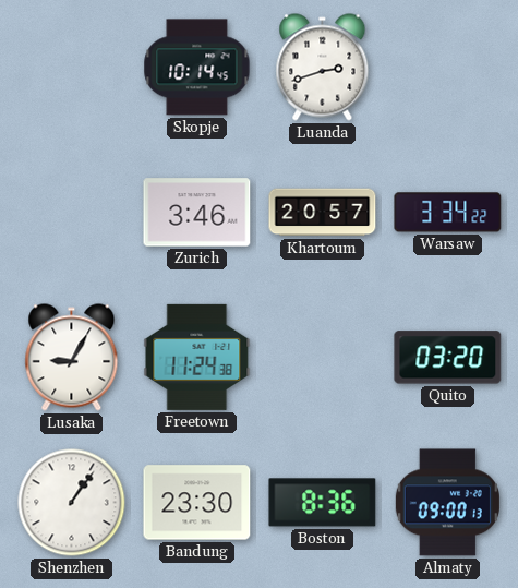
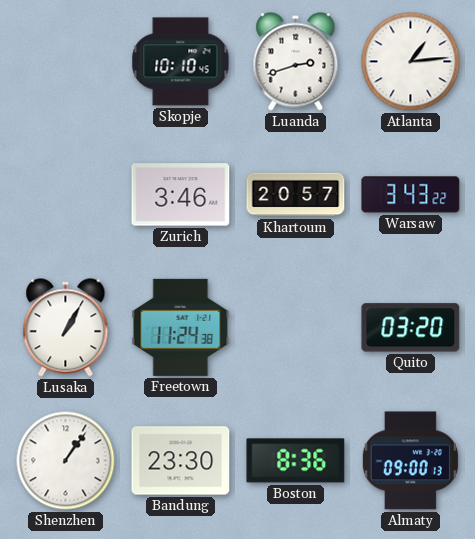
Skopje: 10:14 -> 10:10
Atlanta: none -> 1:14
Warsaw: 3:34 -> 3:43
Lusaka: 9:05 -> 1:05
